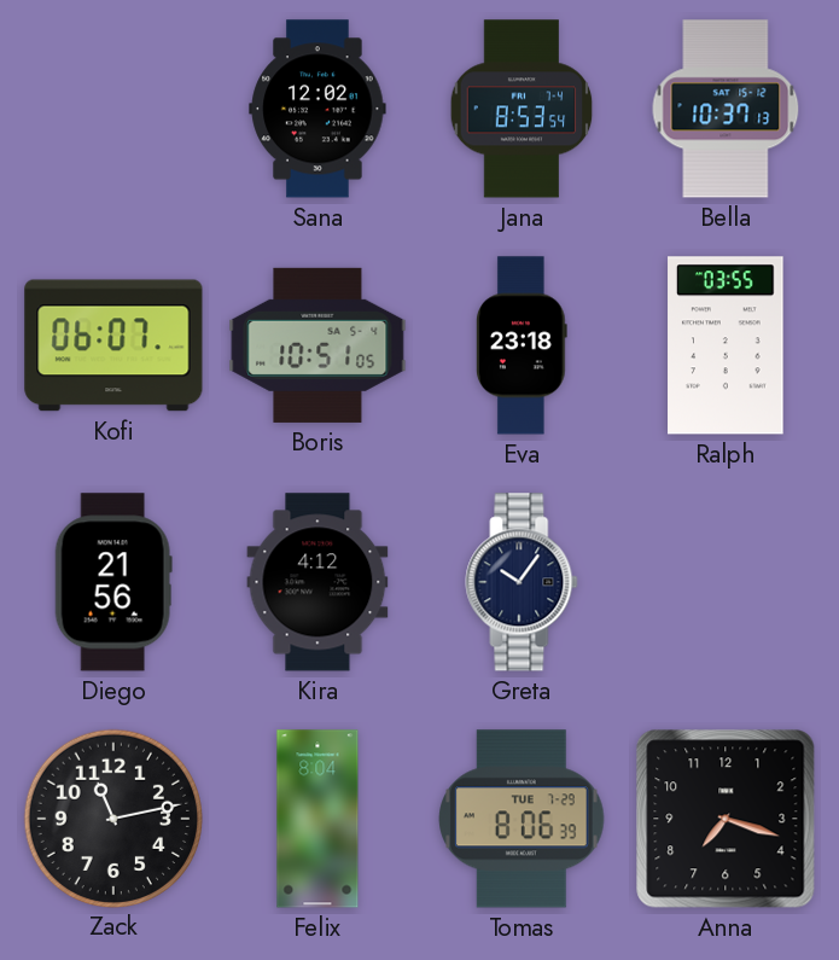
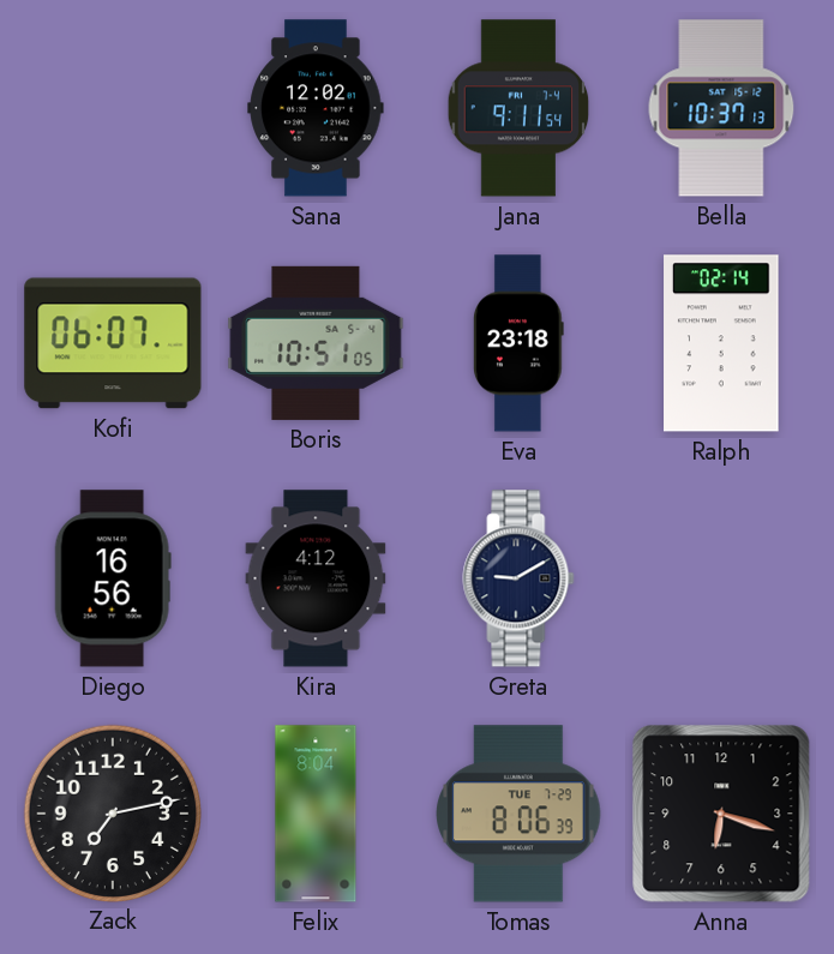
Jana: 8:53 -> 9:11
Ralph: 03:55 -> 02:14
Diego: 21:56 -> 16:56
Greta: 10:06 -> 9:10
Zack: 11:13 -> 7:13
Anna: 7:18 -> 6:18
